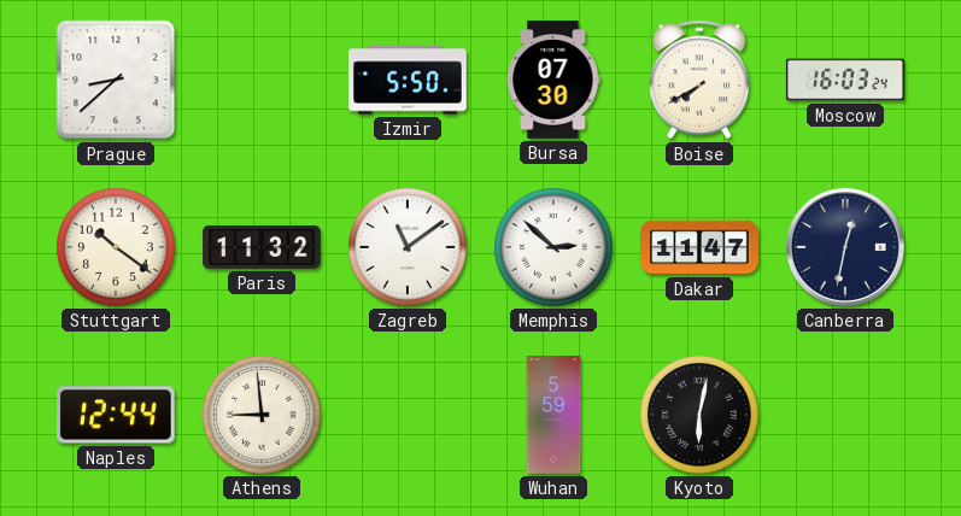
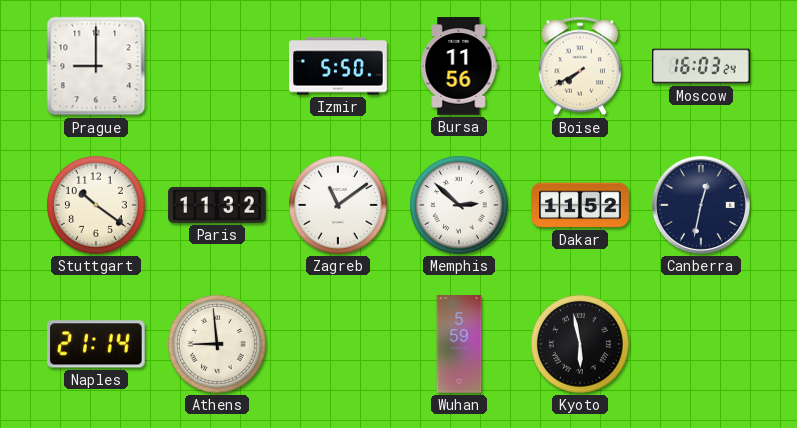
Prague: 8:38 -> 9:00
Bursa: 07:30 -> 11:56
Dakar: 11:47 -> 11:52
Naples: 12:44 -> 21:14
Kyoto: 6:02 -> 5:58
